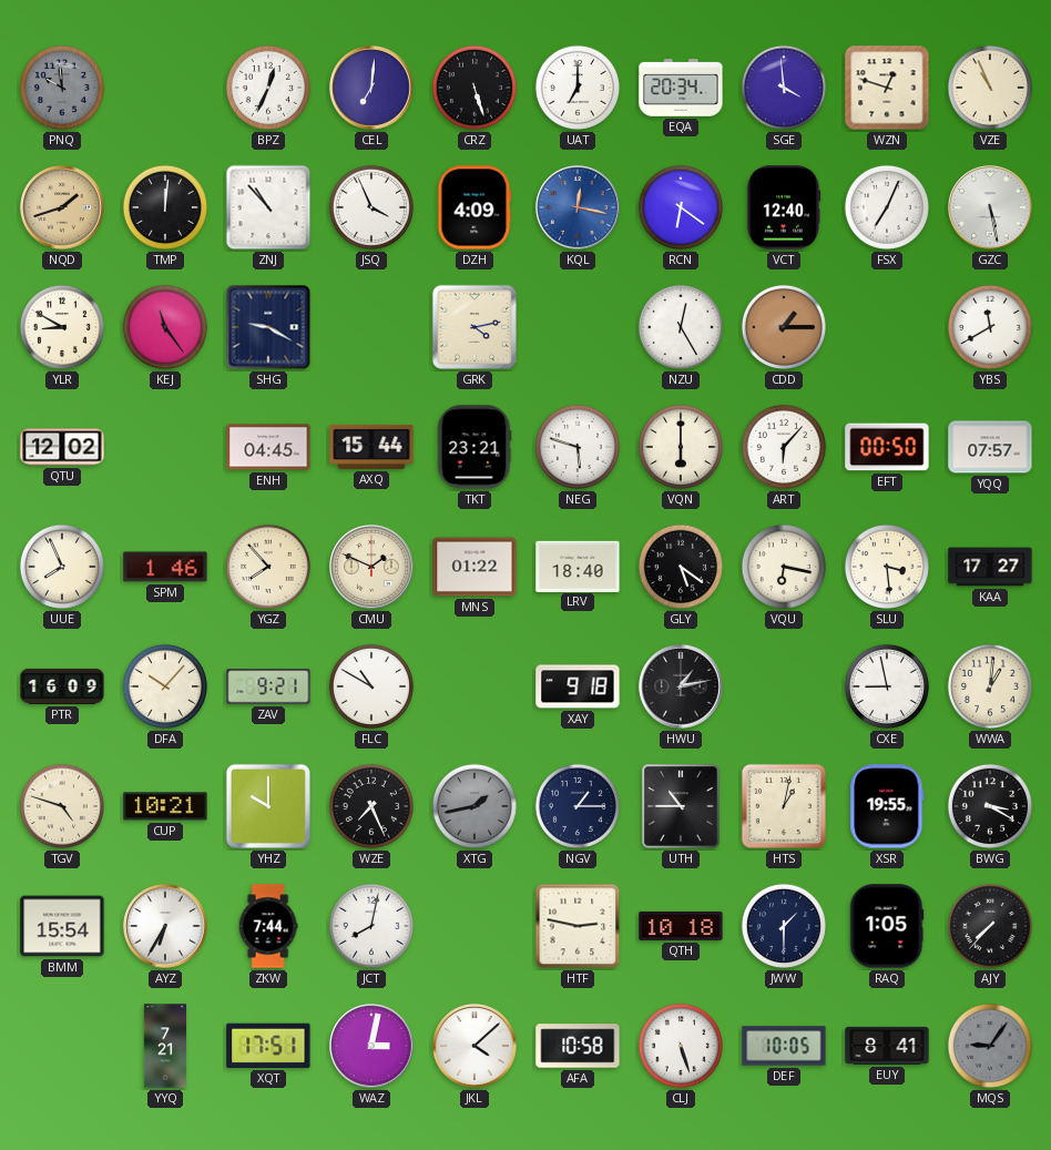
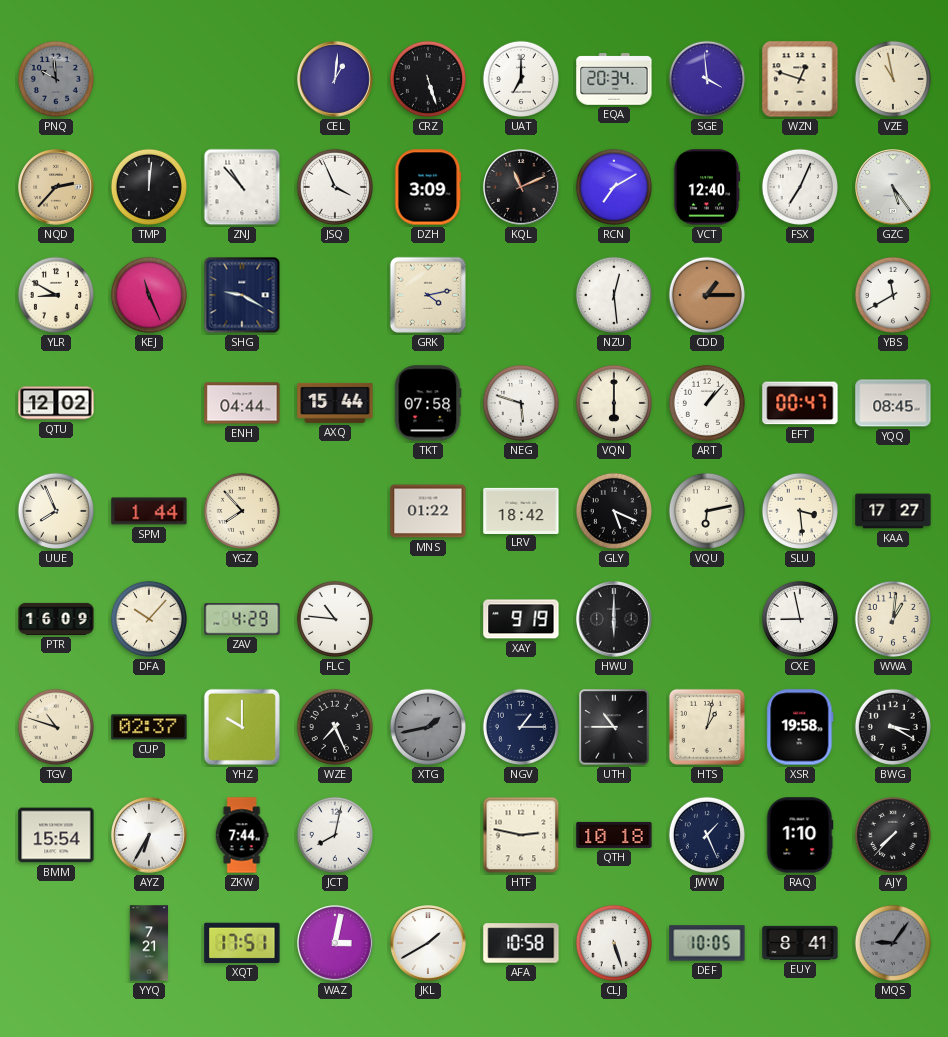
BPZ: 12:34 -> none
CEL: 7:01 -> 1:01
VZE: 10:56 -> 10:58
NQD: 1:42 -> 2:37
DZH: 4:09 -> 3:09
KQL: 12:17 -> 11:11
KQL dial: blue -> black
RCN: 6:21 -> 7:10
GZC: 5:28 -> 5:24
KEJ: 11:24 -> 11:26
NZU: 12:25 -> 12:29
ENH: 04:45 -> 04:44
TKT: 23:21 -> 07:58
ART: 6:07 -> 1:07
EFT: 00:50 -> 00:47
YQQ: 07:57 -> 08:45
SPM: 1:46 -> 1:44
CMU: 1:49 -> none
LRV: 18:40 -> 18:42
GLY: 5:21 -> 5:19
VQU: 6:17 -> 6:13
ZAV: 9:21 -> 4:29
FLC: 10:50 -> 10:46
XAY: 9:18 -> 9:19
HWU: 1:13 -> 6:00
TGV: 4:48 -> 10:48
CUP: 10:21 -> 02:37
XSR: 19:55 -> 19:58
JWW: 1:30 -> 1:26
RAQ: 1:05 -> 1:10
JKL: 4:08 -> 1:40
